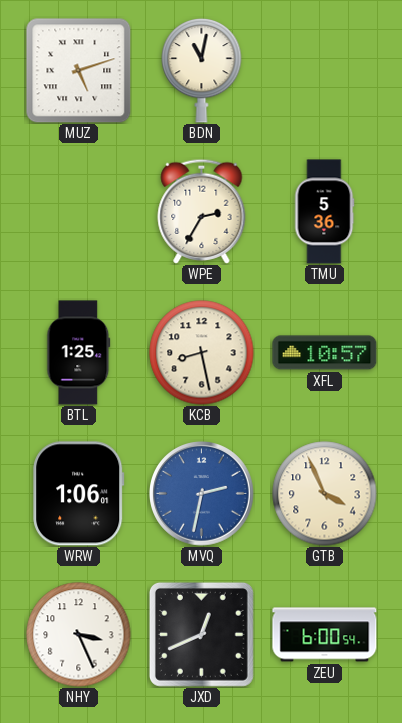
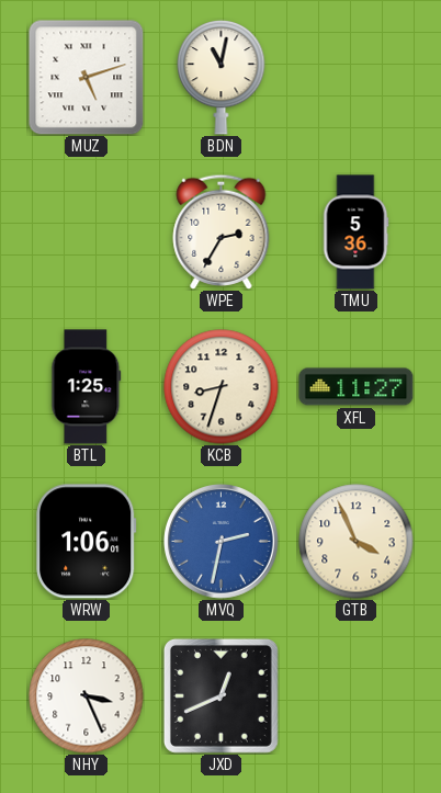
KCB: 8:28 -> 8:33
XFL: 10:57 -> 11:27
ZEU: 6:00 -> none
